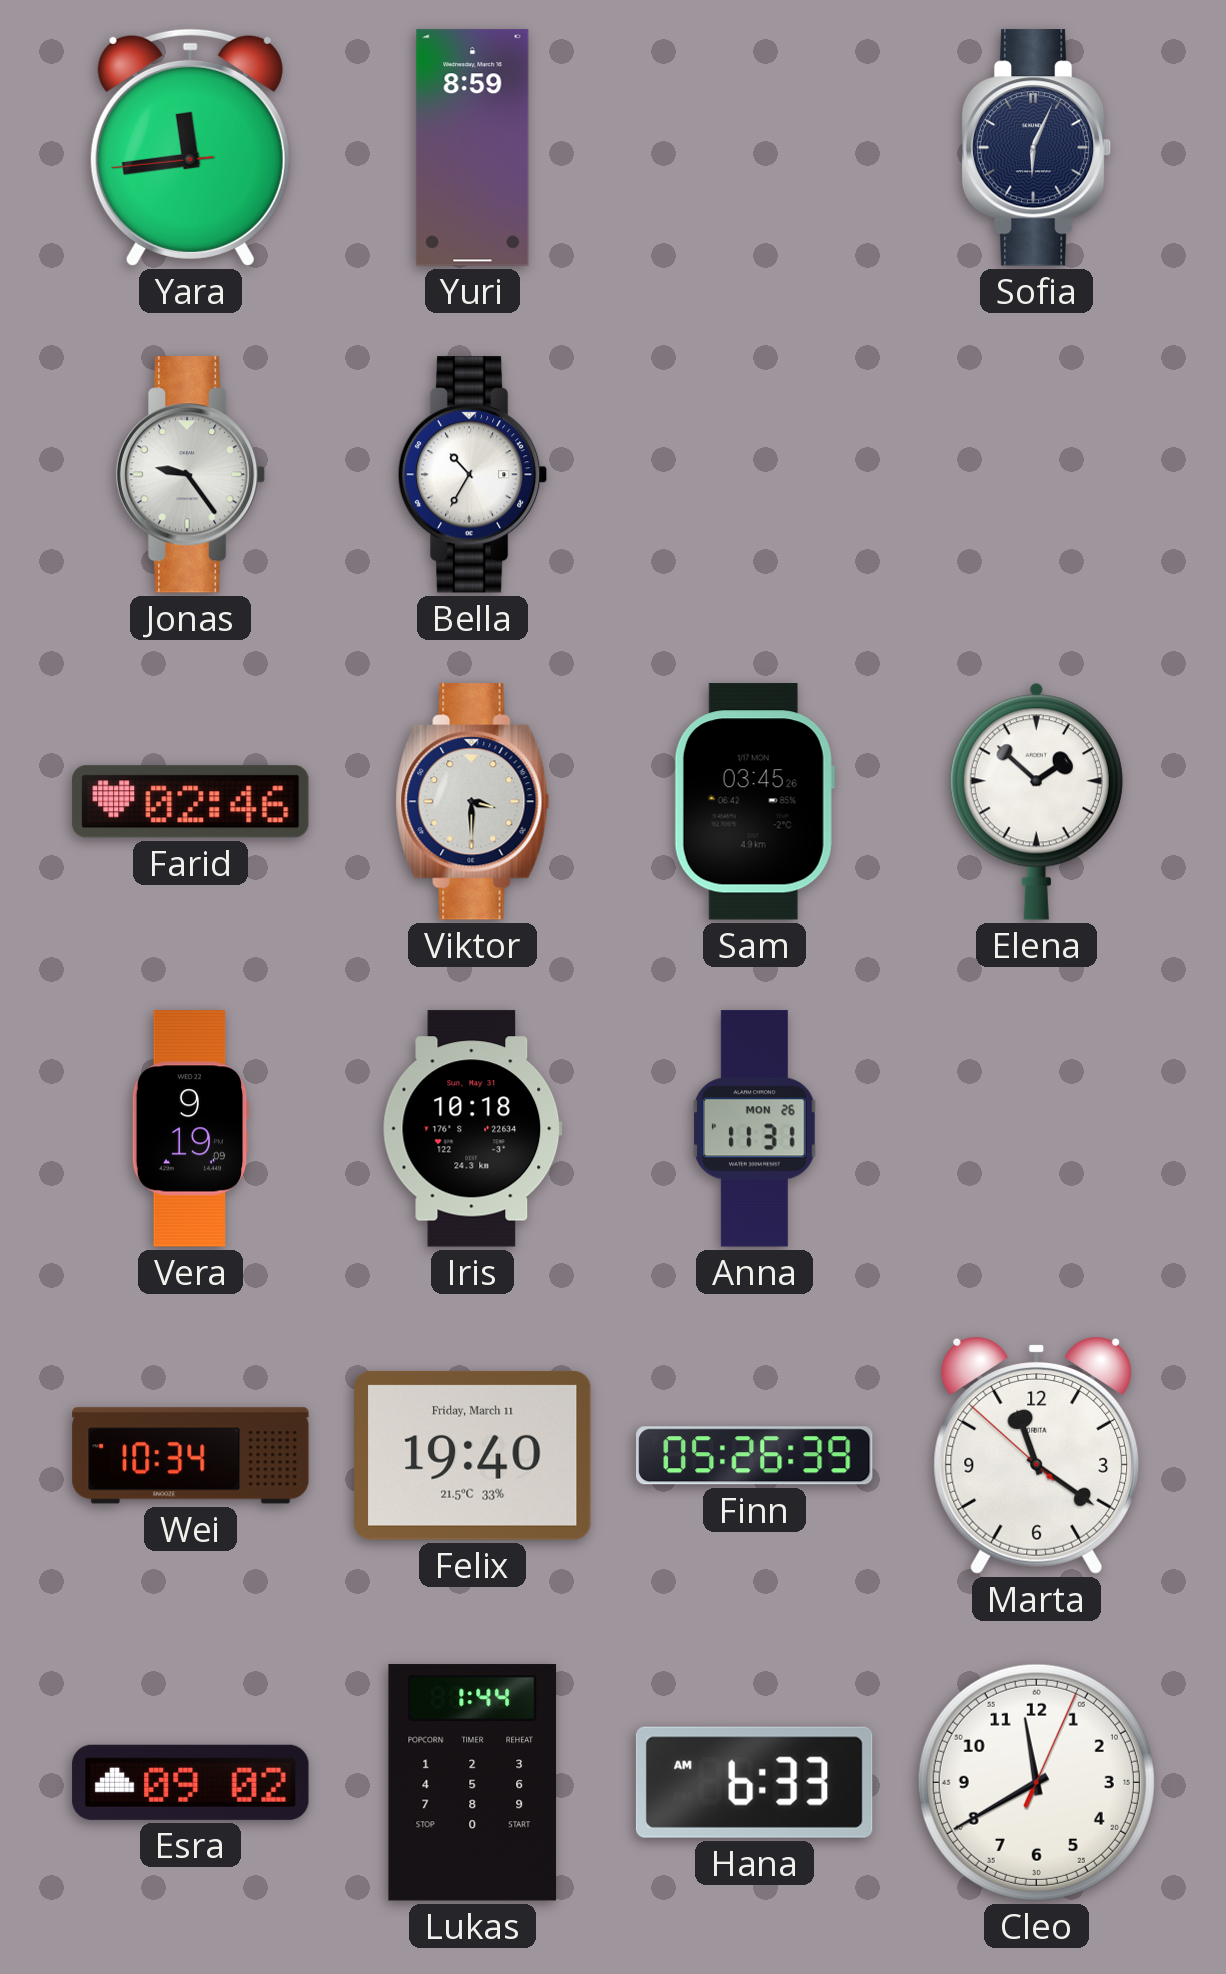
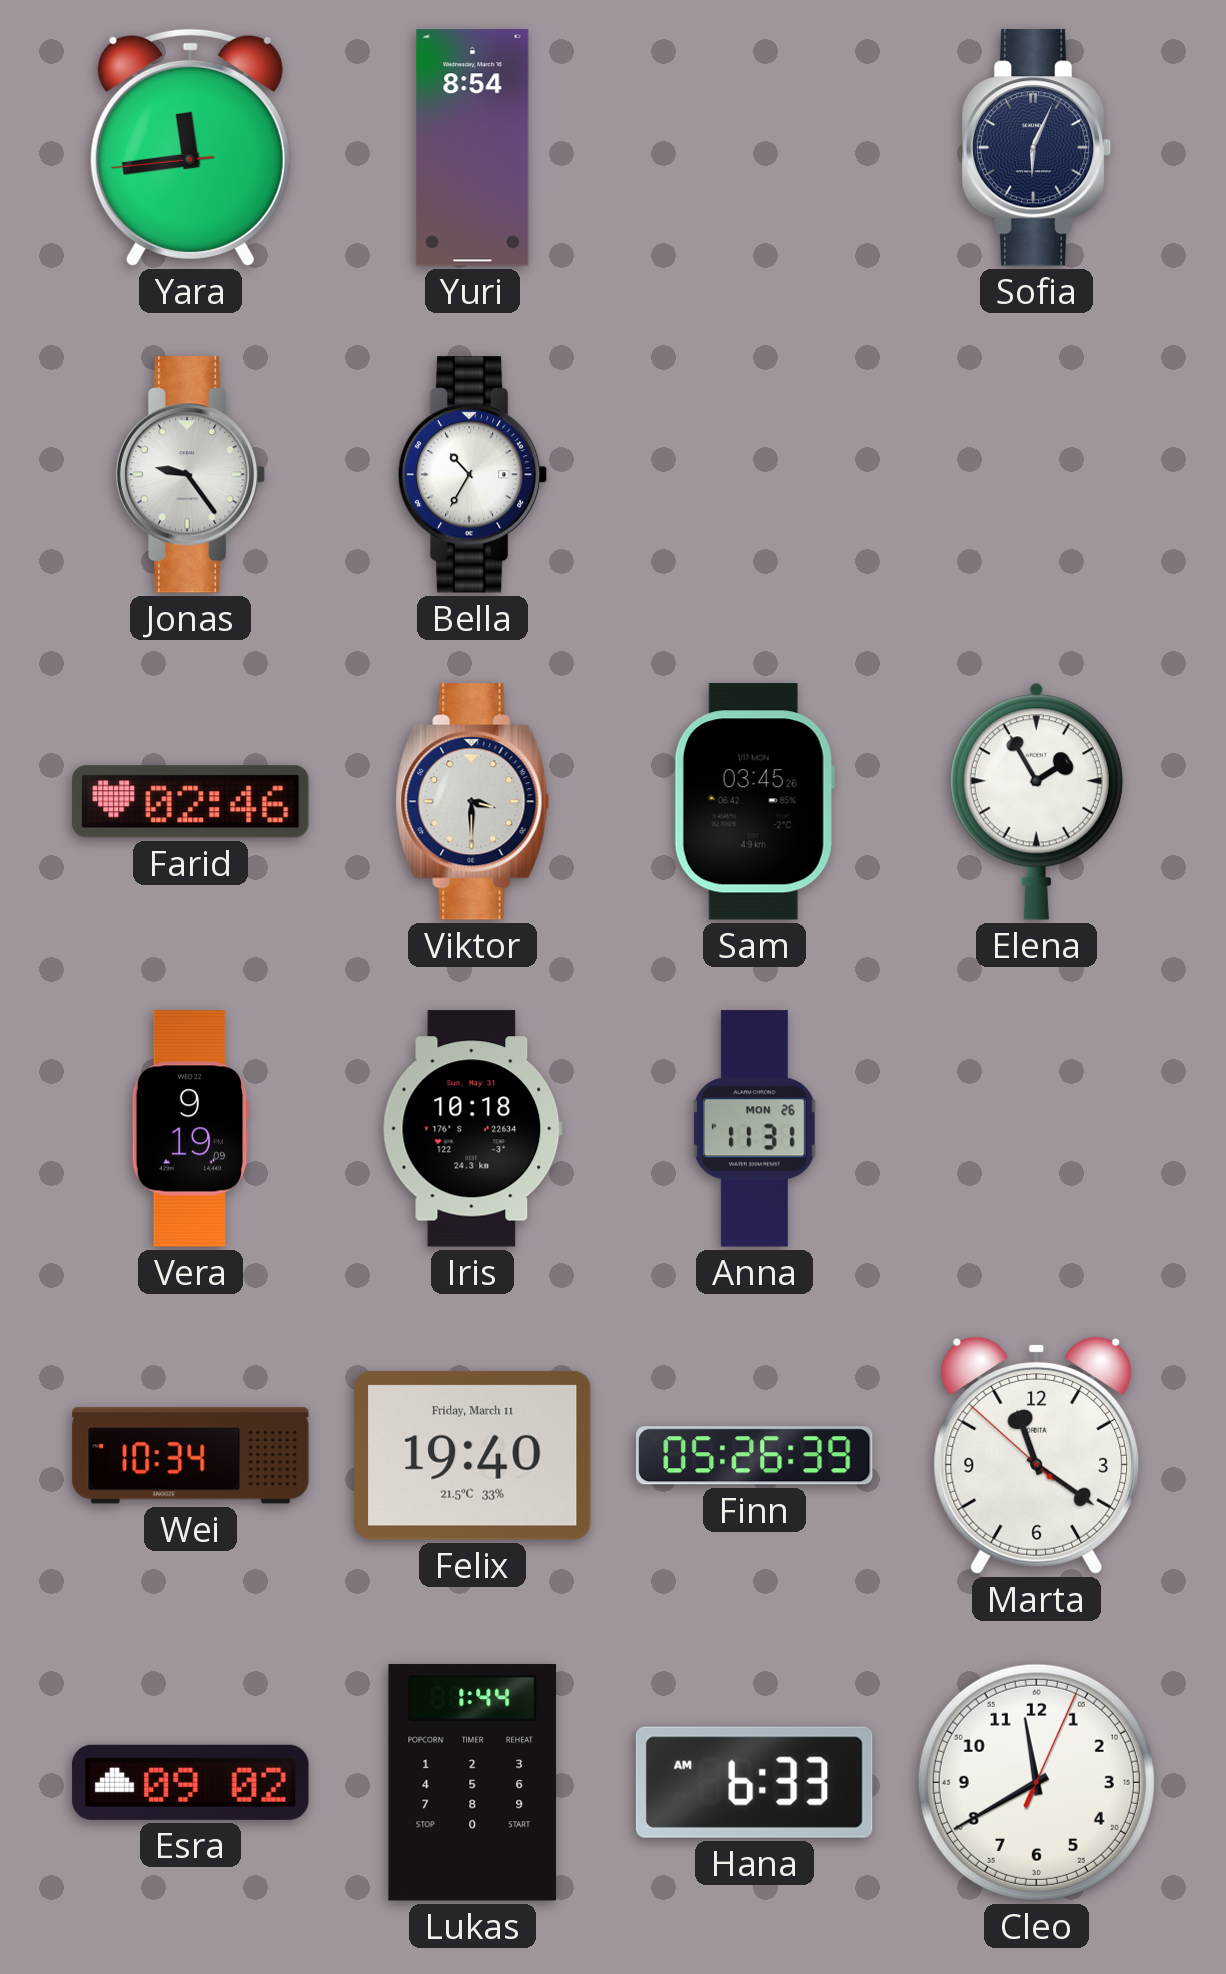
Yuri: 8:59 -> 8:54
Elena: 1:52 -> 1:55
